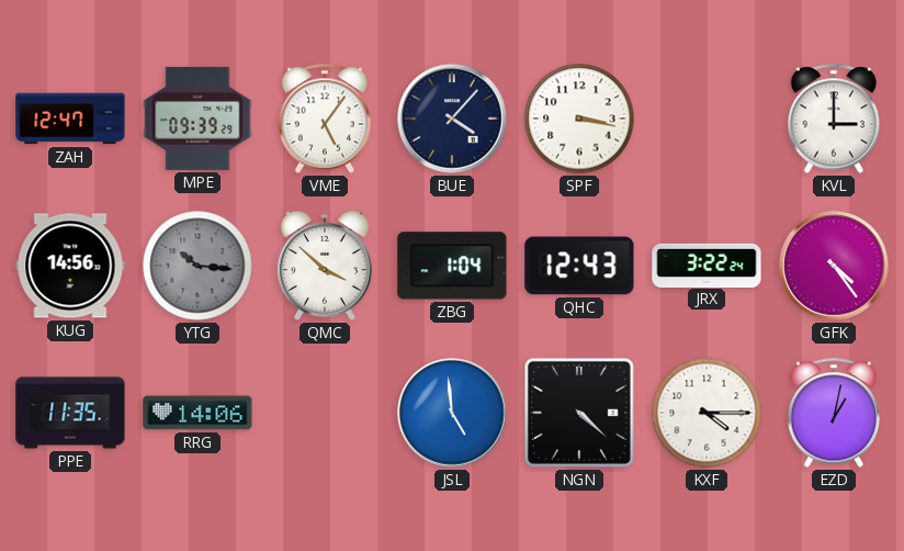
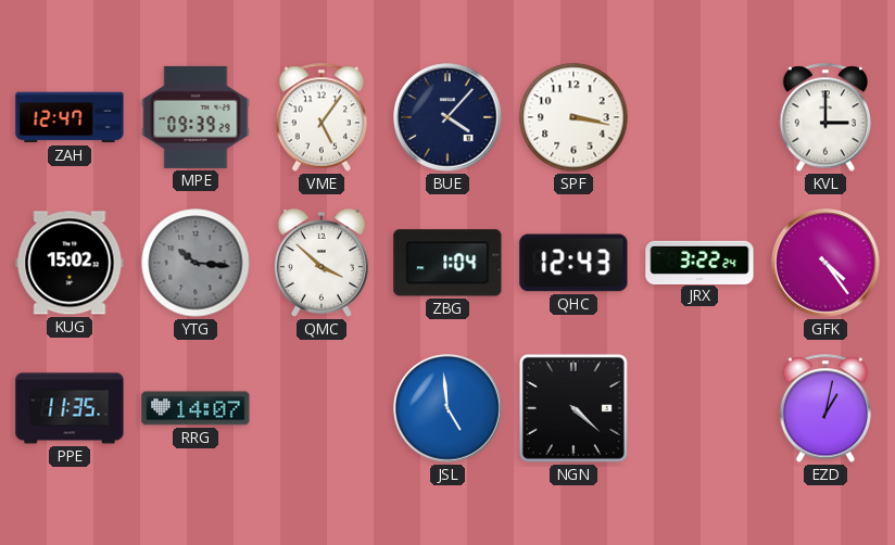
KUG: 14:56 -> 15:02
RRG: 14:06 -> 14:07
KXF: 4:15 -> none
